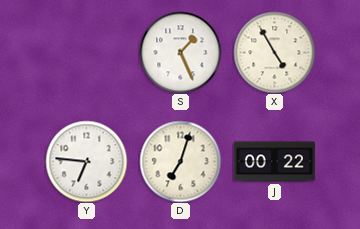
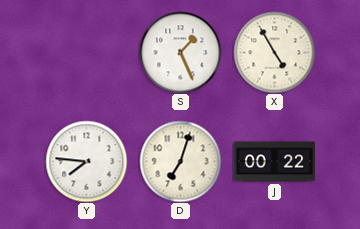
Y: 6:46 -> 7:46
